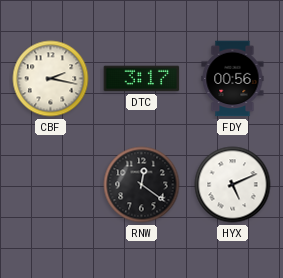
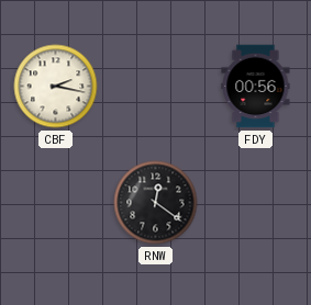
DTC: 3:17 -> none
HYX: 5:11 -> none
